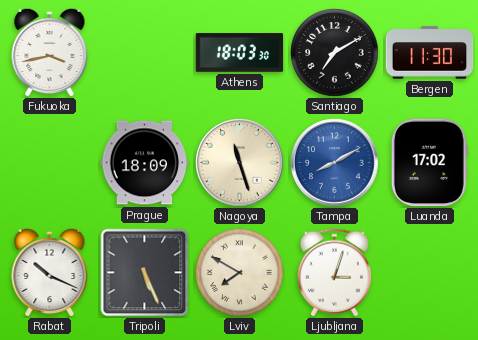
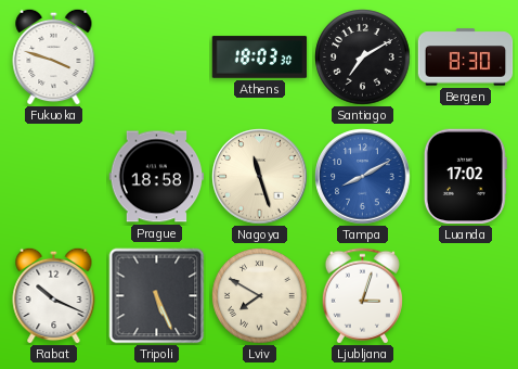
Fukuoka: 3:43 -> 3:48
Bergen: 11:30 -> 8:30
Prague: 18:09 -> 18:58
